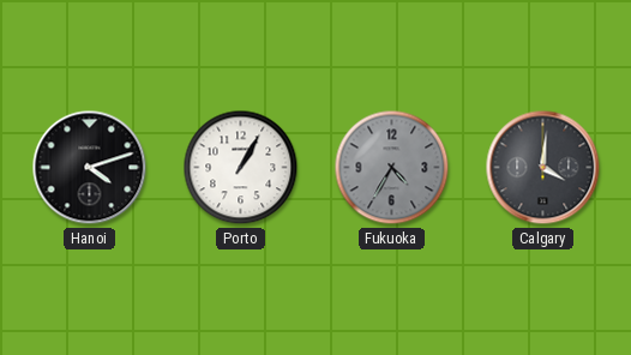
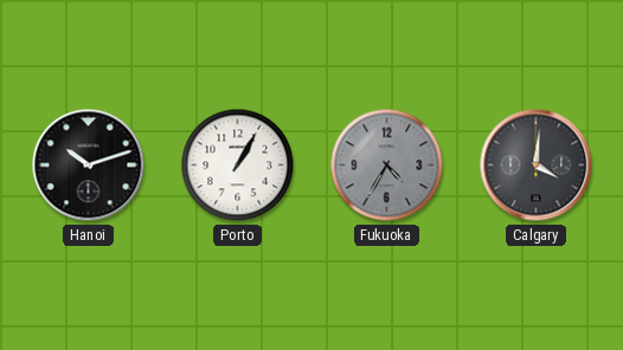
Hanoi: 4:12 -> 10:12
